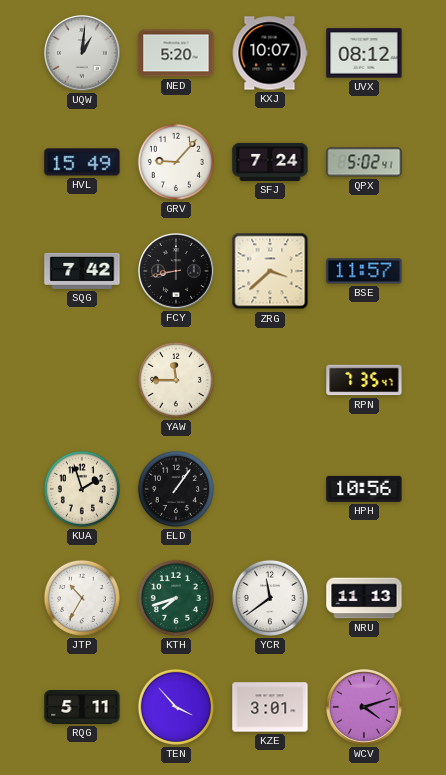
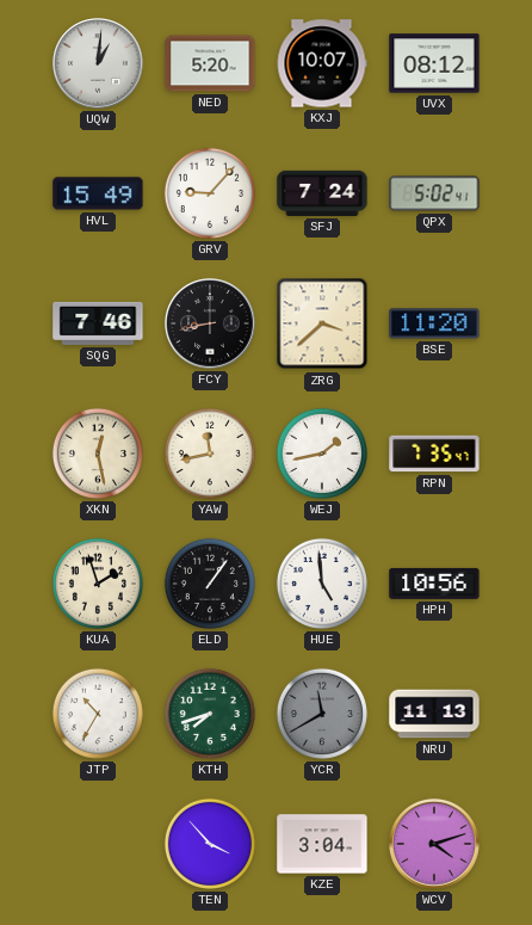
SQG: 7:42 -> 7:46
BSE: 11:57 -> 11:20
XKN: none -> 12:28
YAW: 11:45 -> 11:43
WEJ: none -> 1:43
HUE: none -> 4:59
YCR: 11:39 -> 11:40
YCR dial: white -> grey
RQG: 5:11 -> none
KZE: 3:01 -> 3:04
